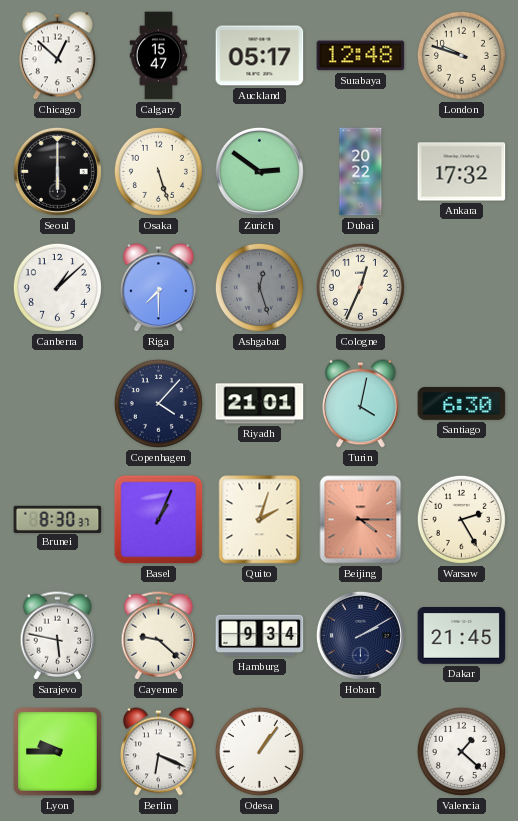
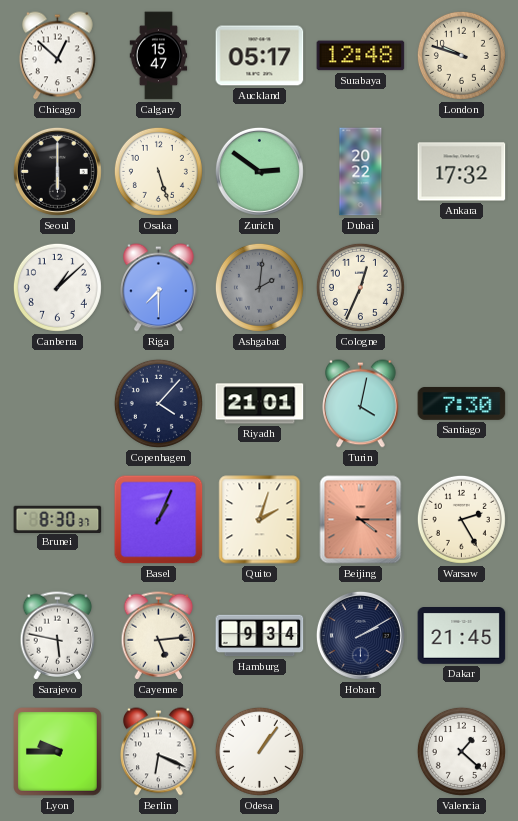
Ashgabat: 12:27 -> 2:01
Santiago: 6:30 -> 7:30
Cayenne: 9:22 -> 5:14
